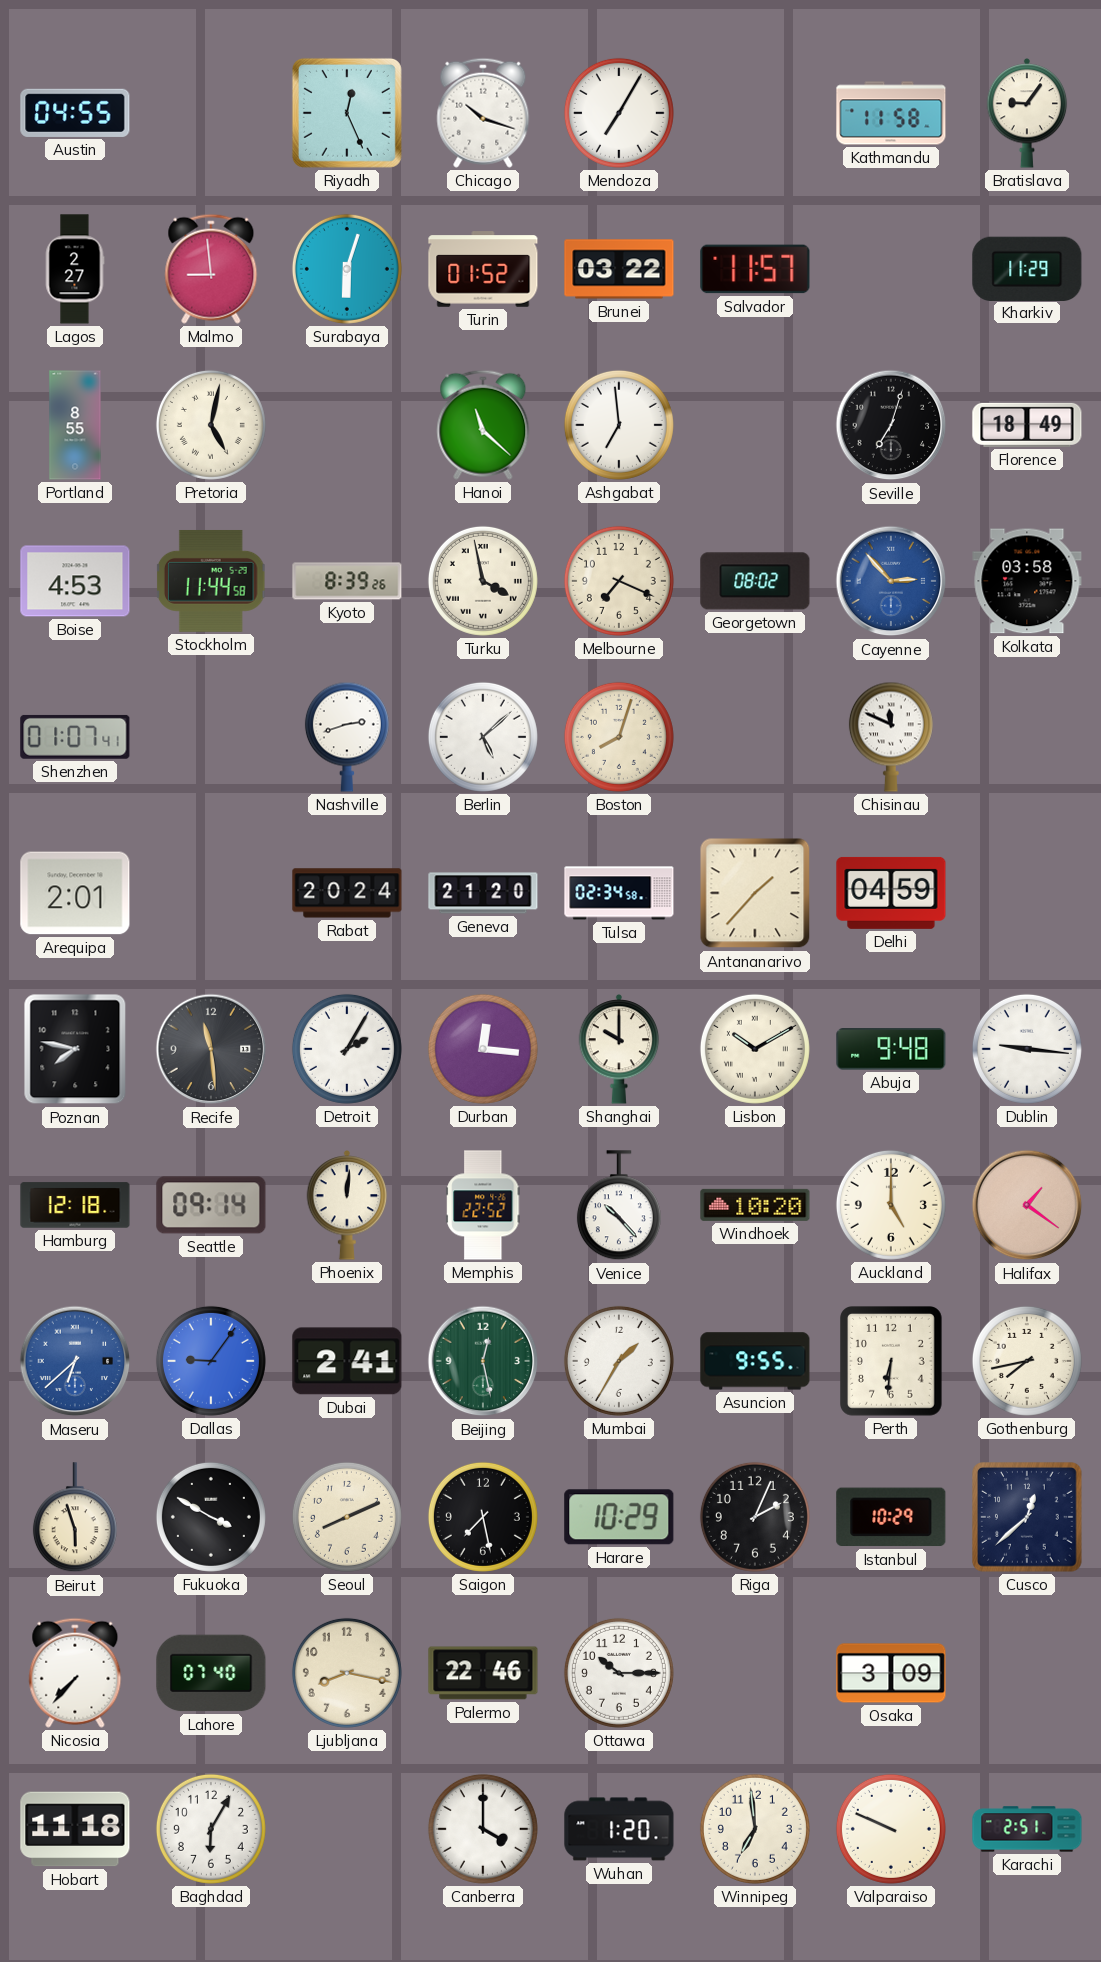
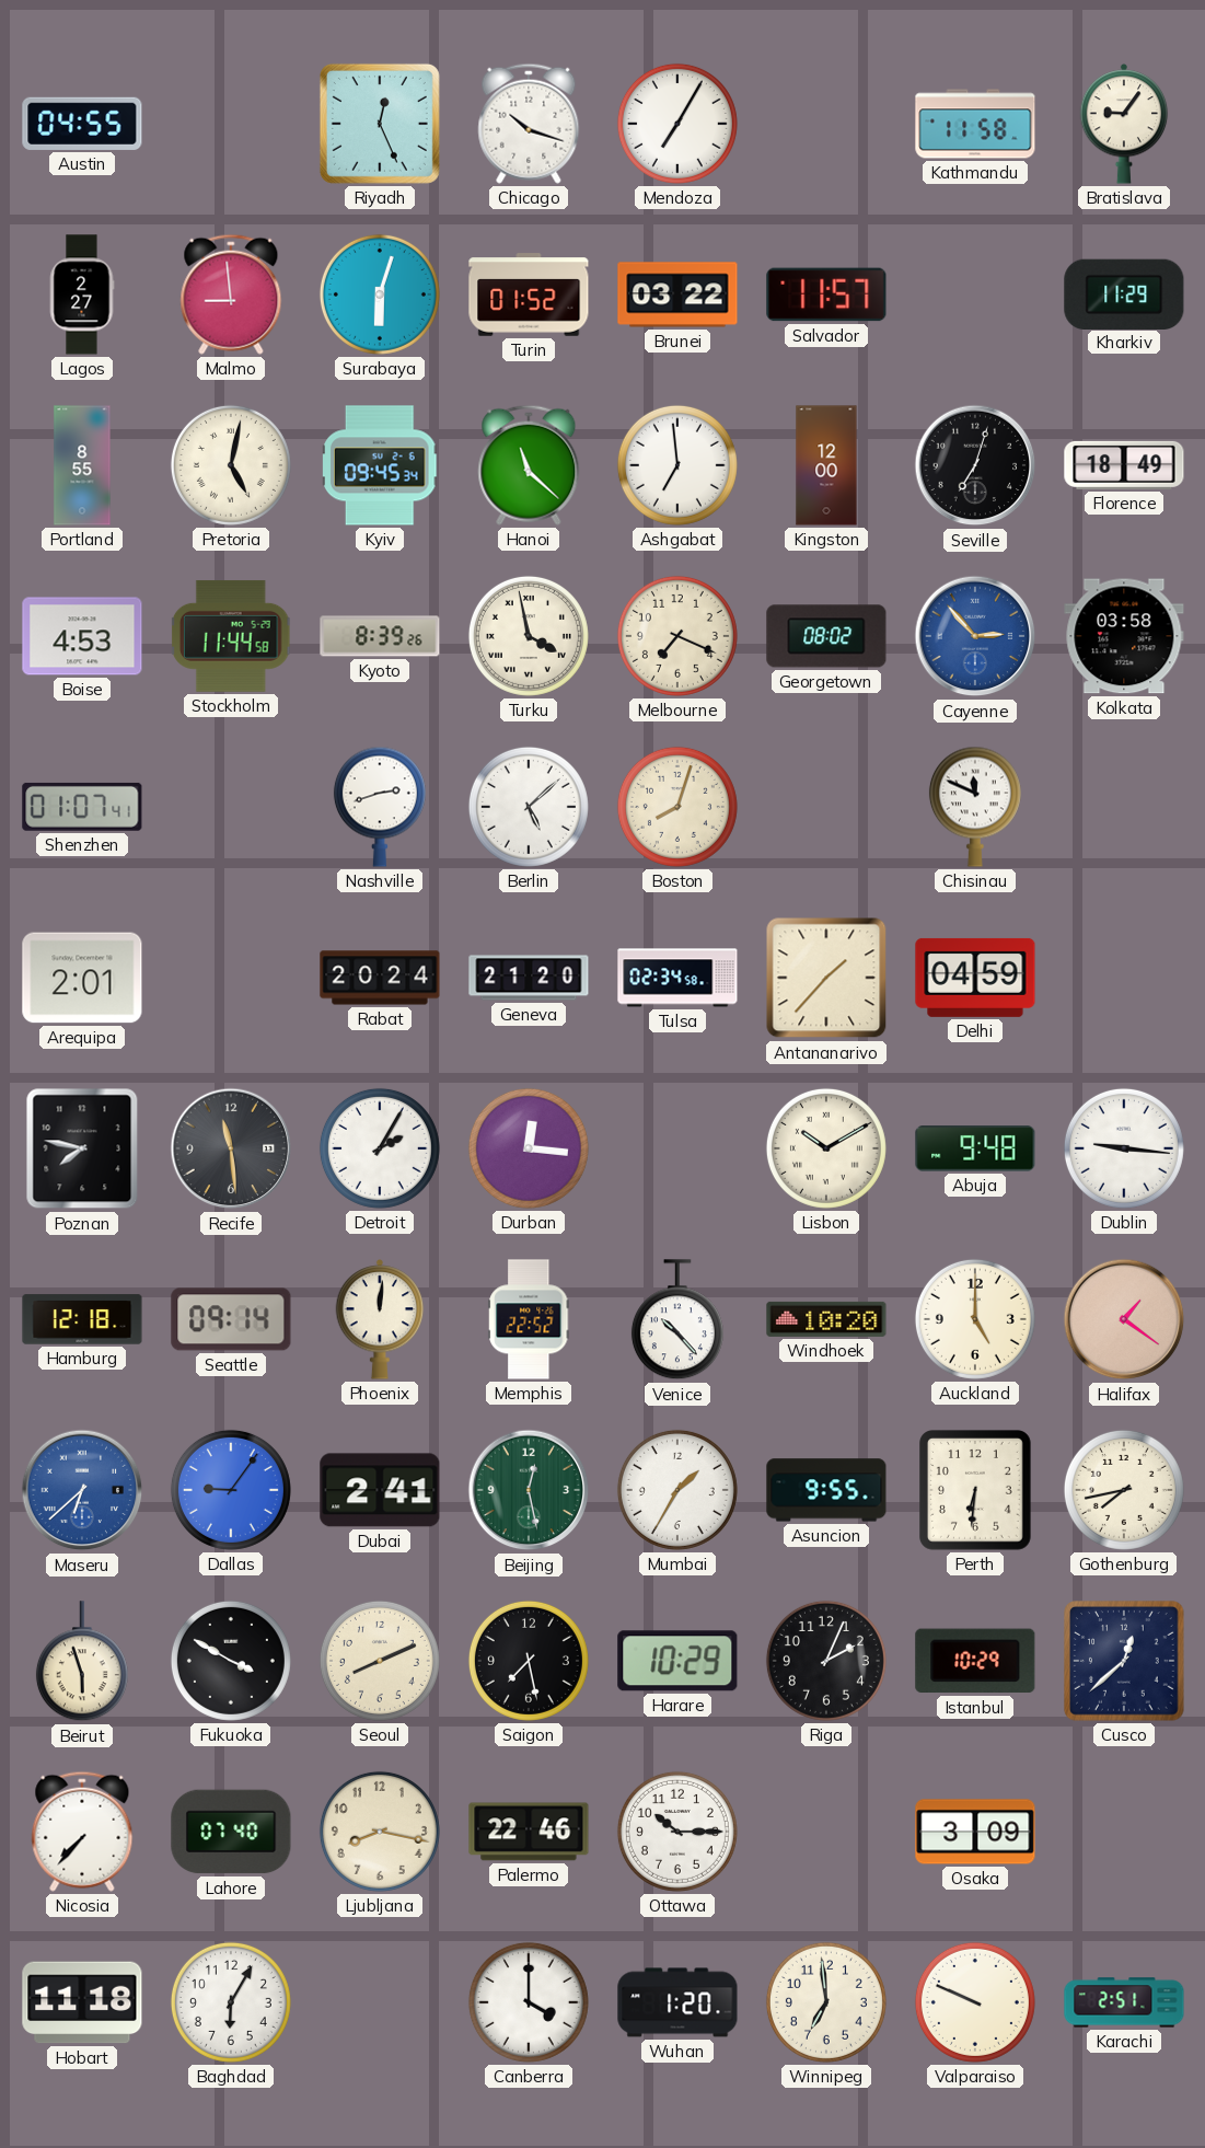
Kyiv: none -> 09:45
Kingston: none -> 12:00
Shanghai: 10:00 -> none
